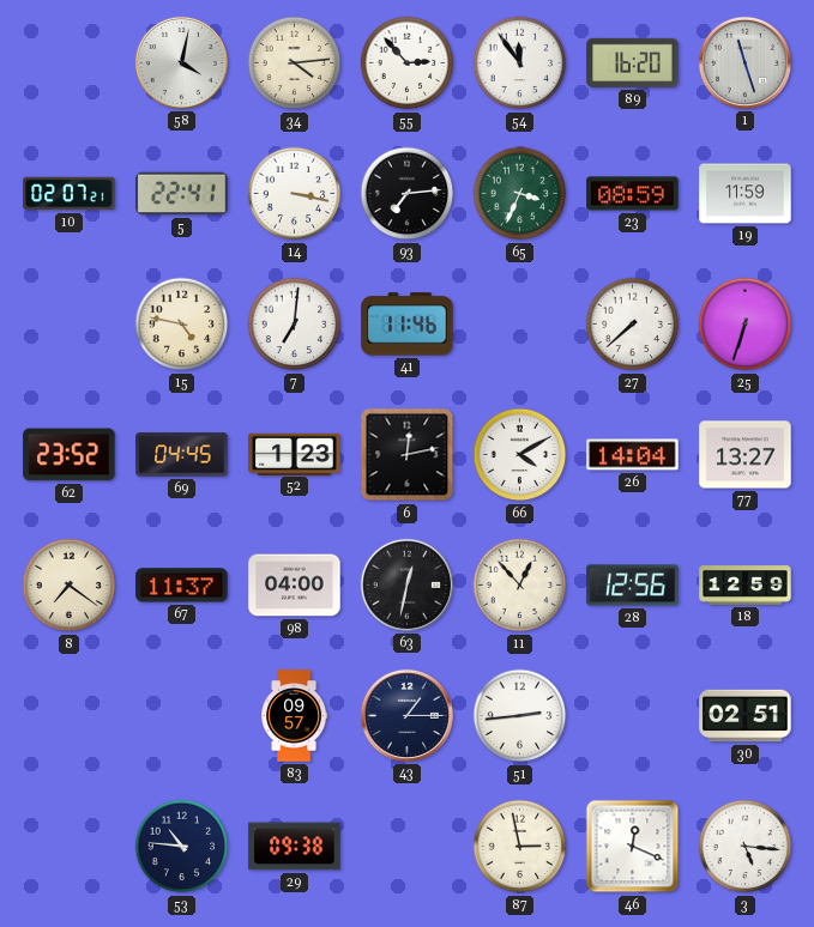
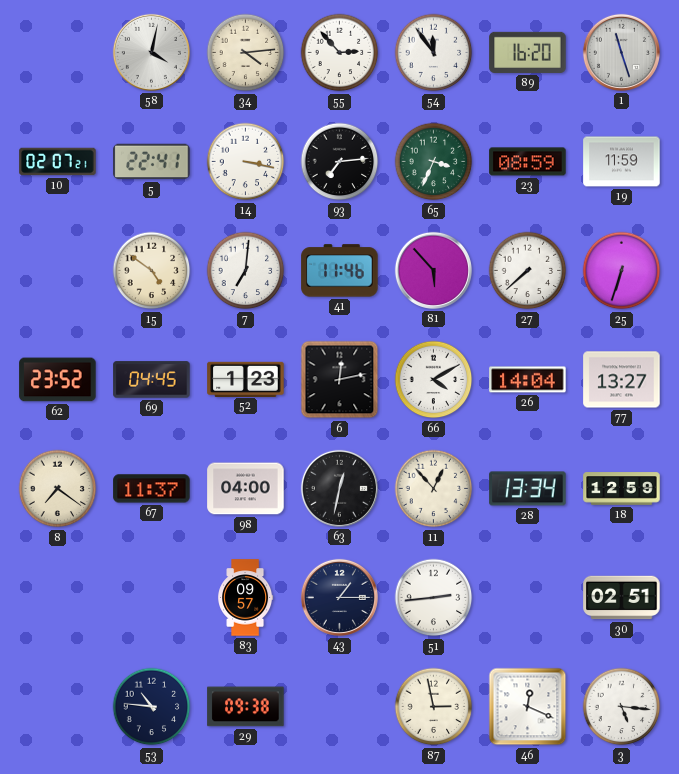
15: 4:47 -> 4:51
81: none -> 5:53
28: 12:56 -> 13:34
